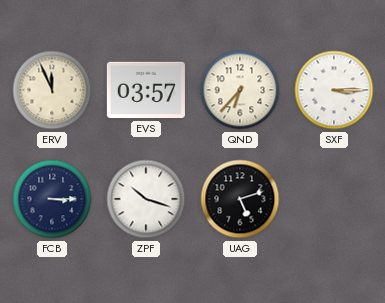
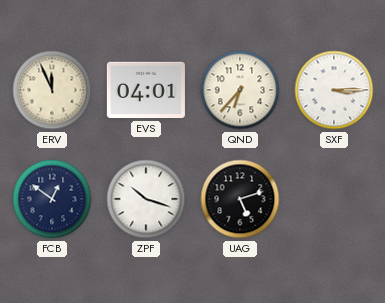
EVS: 03:57 -> 04:01
FCB: 3:15 -> 12:51
